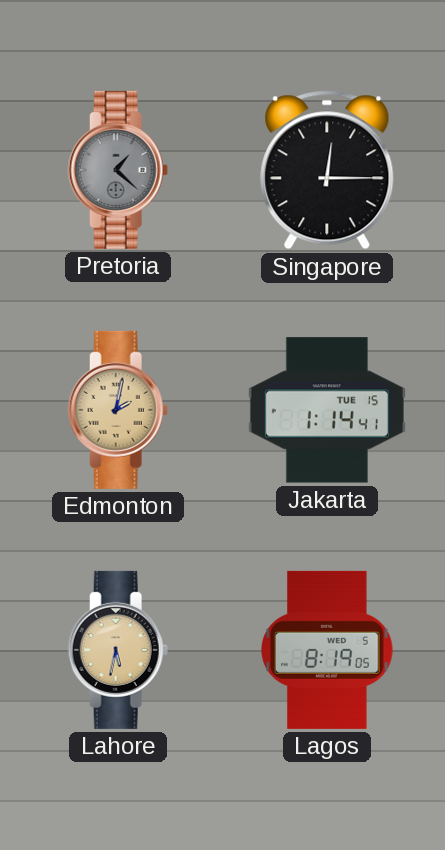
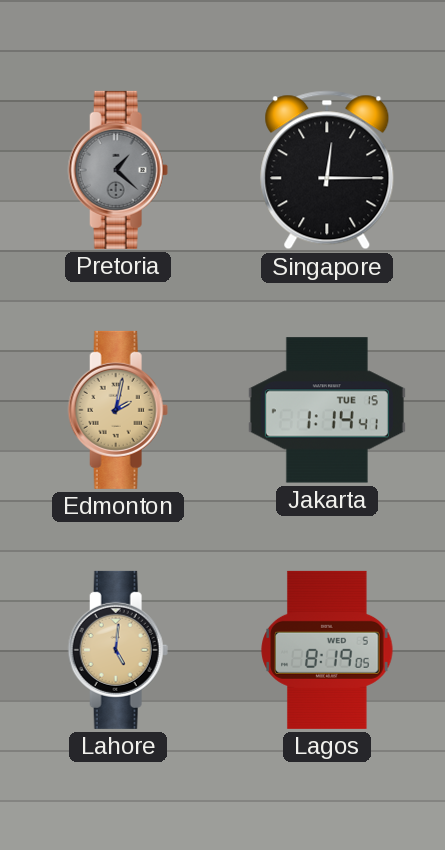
Lahore: 5:32 -> 5:01
